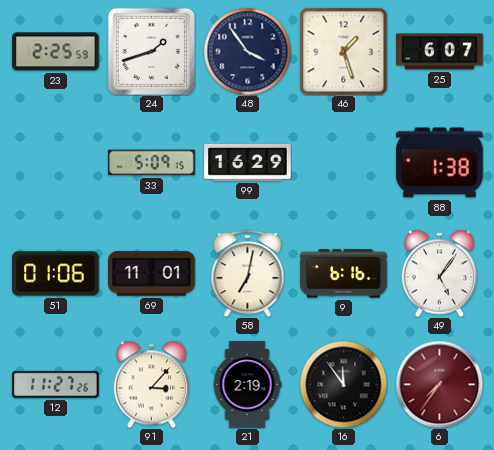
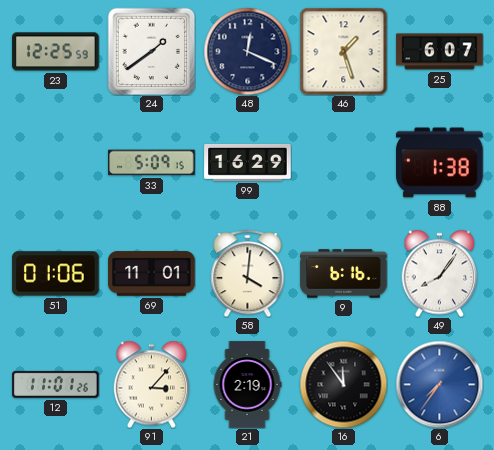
23: 2:25 -> 12:25
24: 1:42 -> 1:39
48: 3:54 -> 12:19
58: 7:02 -> 4:01
49: 5:06 -> 8:06
12: 11:27 -> 11:01
6 dial: burgundy -> blue
